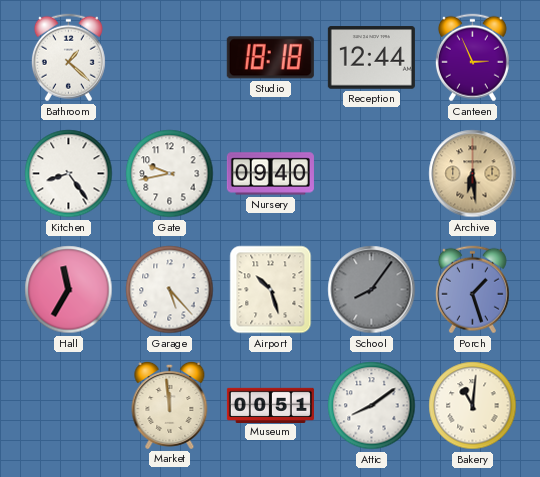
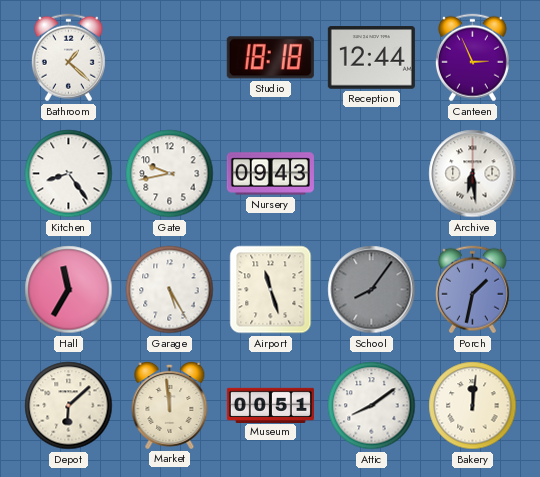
Nursery: 09:40 -> 09:43
Archive dial: champagne -> white
Garage: 5:23 -> 5:25
Airport: 10:27 -> 11:27
Porch: 1:27 -> 1:32
Depot: none -> 6:08
Bakery: 11:01 -> 12:01
